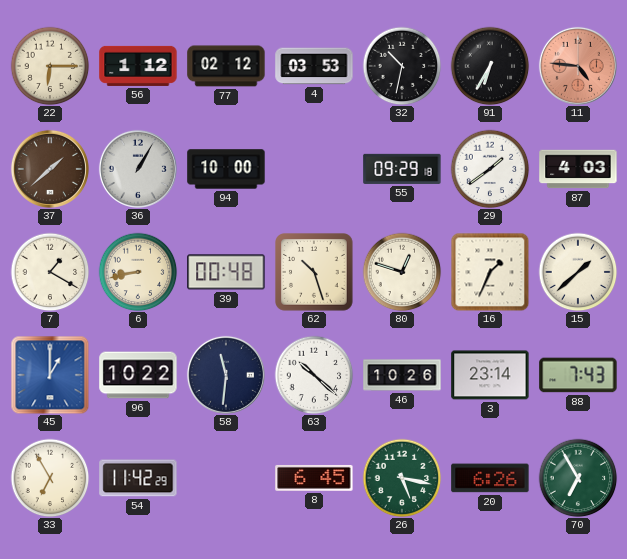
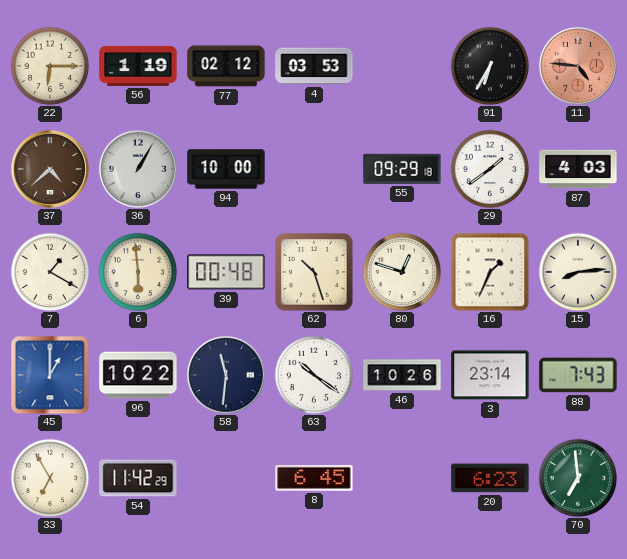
56: 1:12 -> 1:19
32: 10:32 -> none
37: 1:38 -> 4:38
6: 8:43 -> 5:59
15: 1:38 -> 8:14
63: 10:22 -> 10:21
26: 5:17 -> none
20: 6:26 -> 6:23
70: 6:55 -> 6:59
